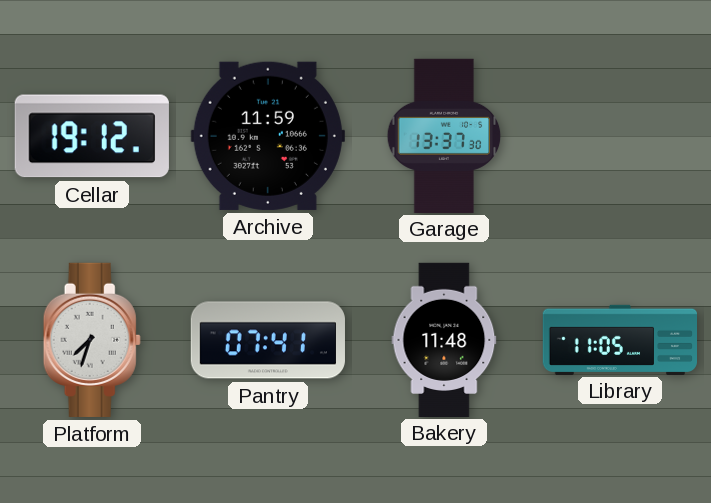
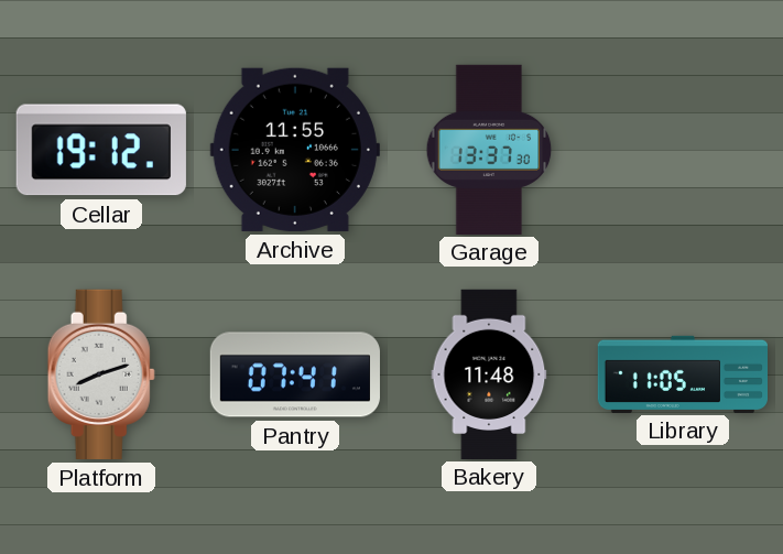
Archive: 11:59 -> 11:55
Platform: 7:33 -> 8:12
